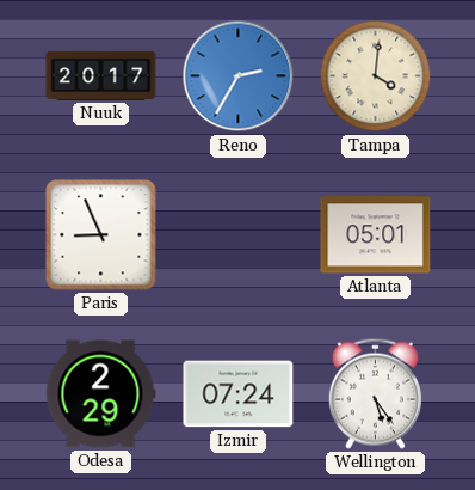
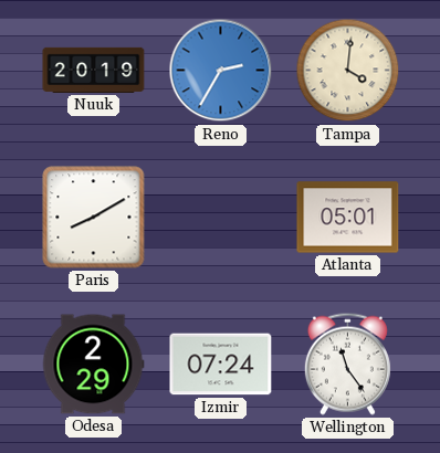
Nuuk: 20:17 -> 20:19
Paris: 8:56 -> 8:10
Wellington: 5:24 -> 11:24
